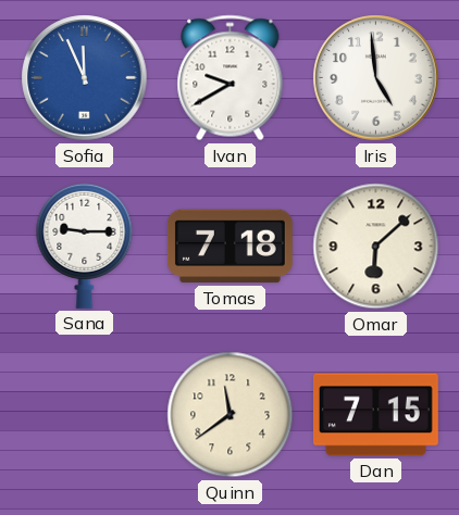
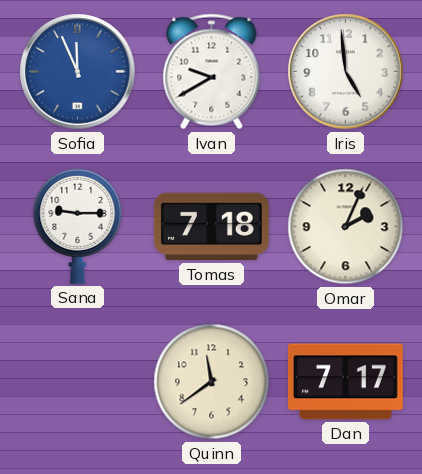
Omar: 6:08 -> 2:04
Dan: 7:15 -> 7:17
